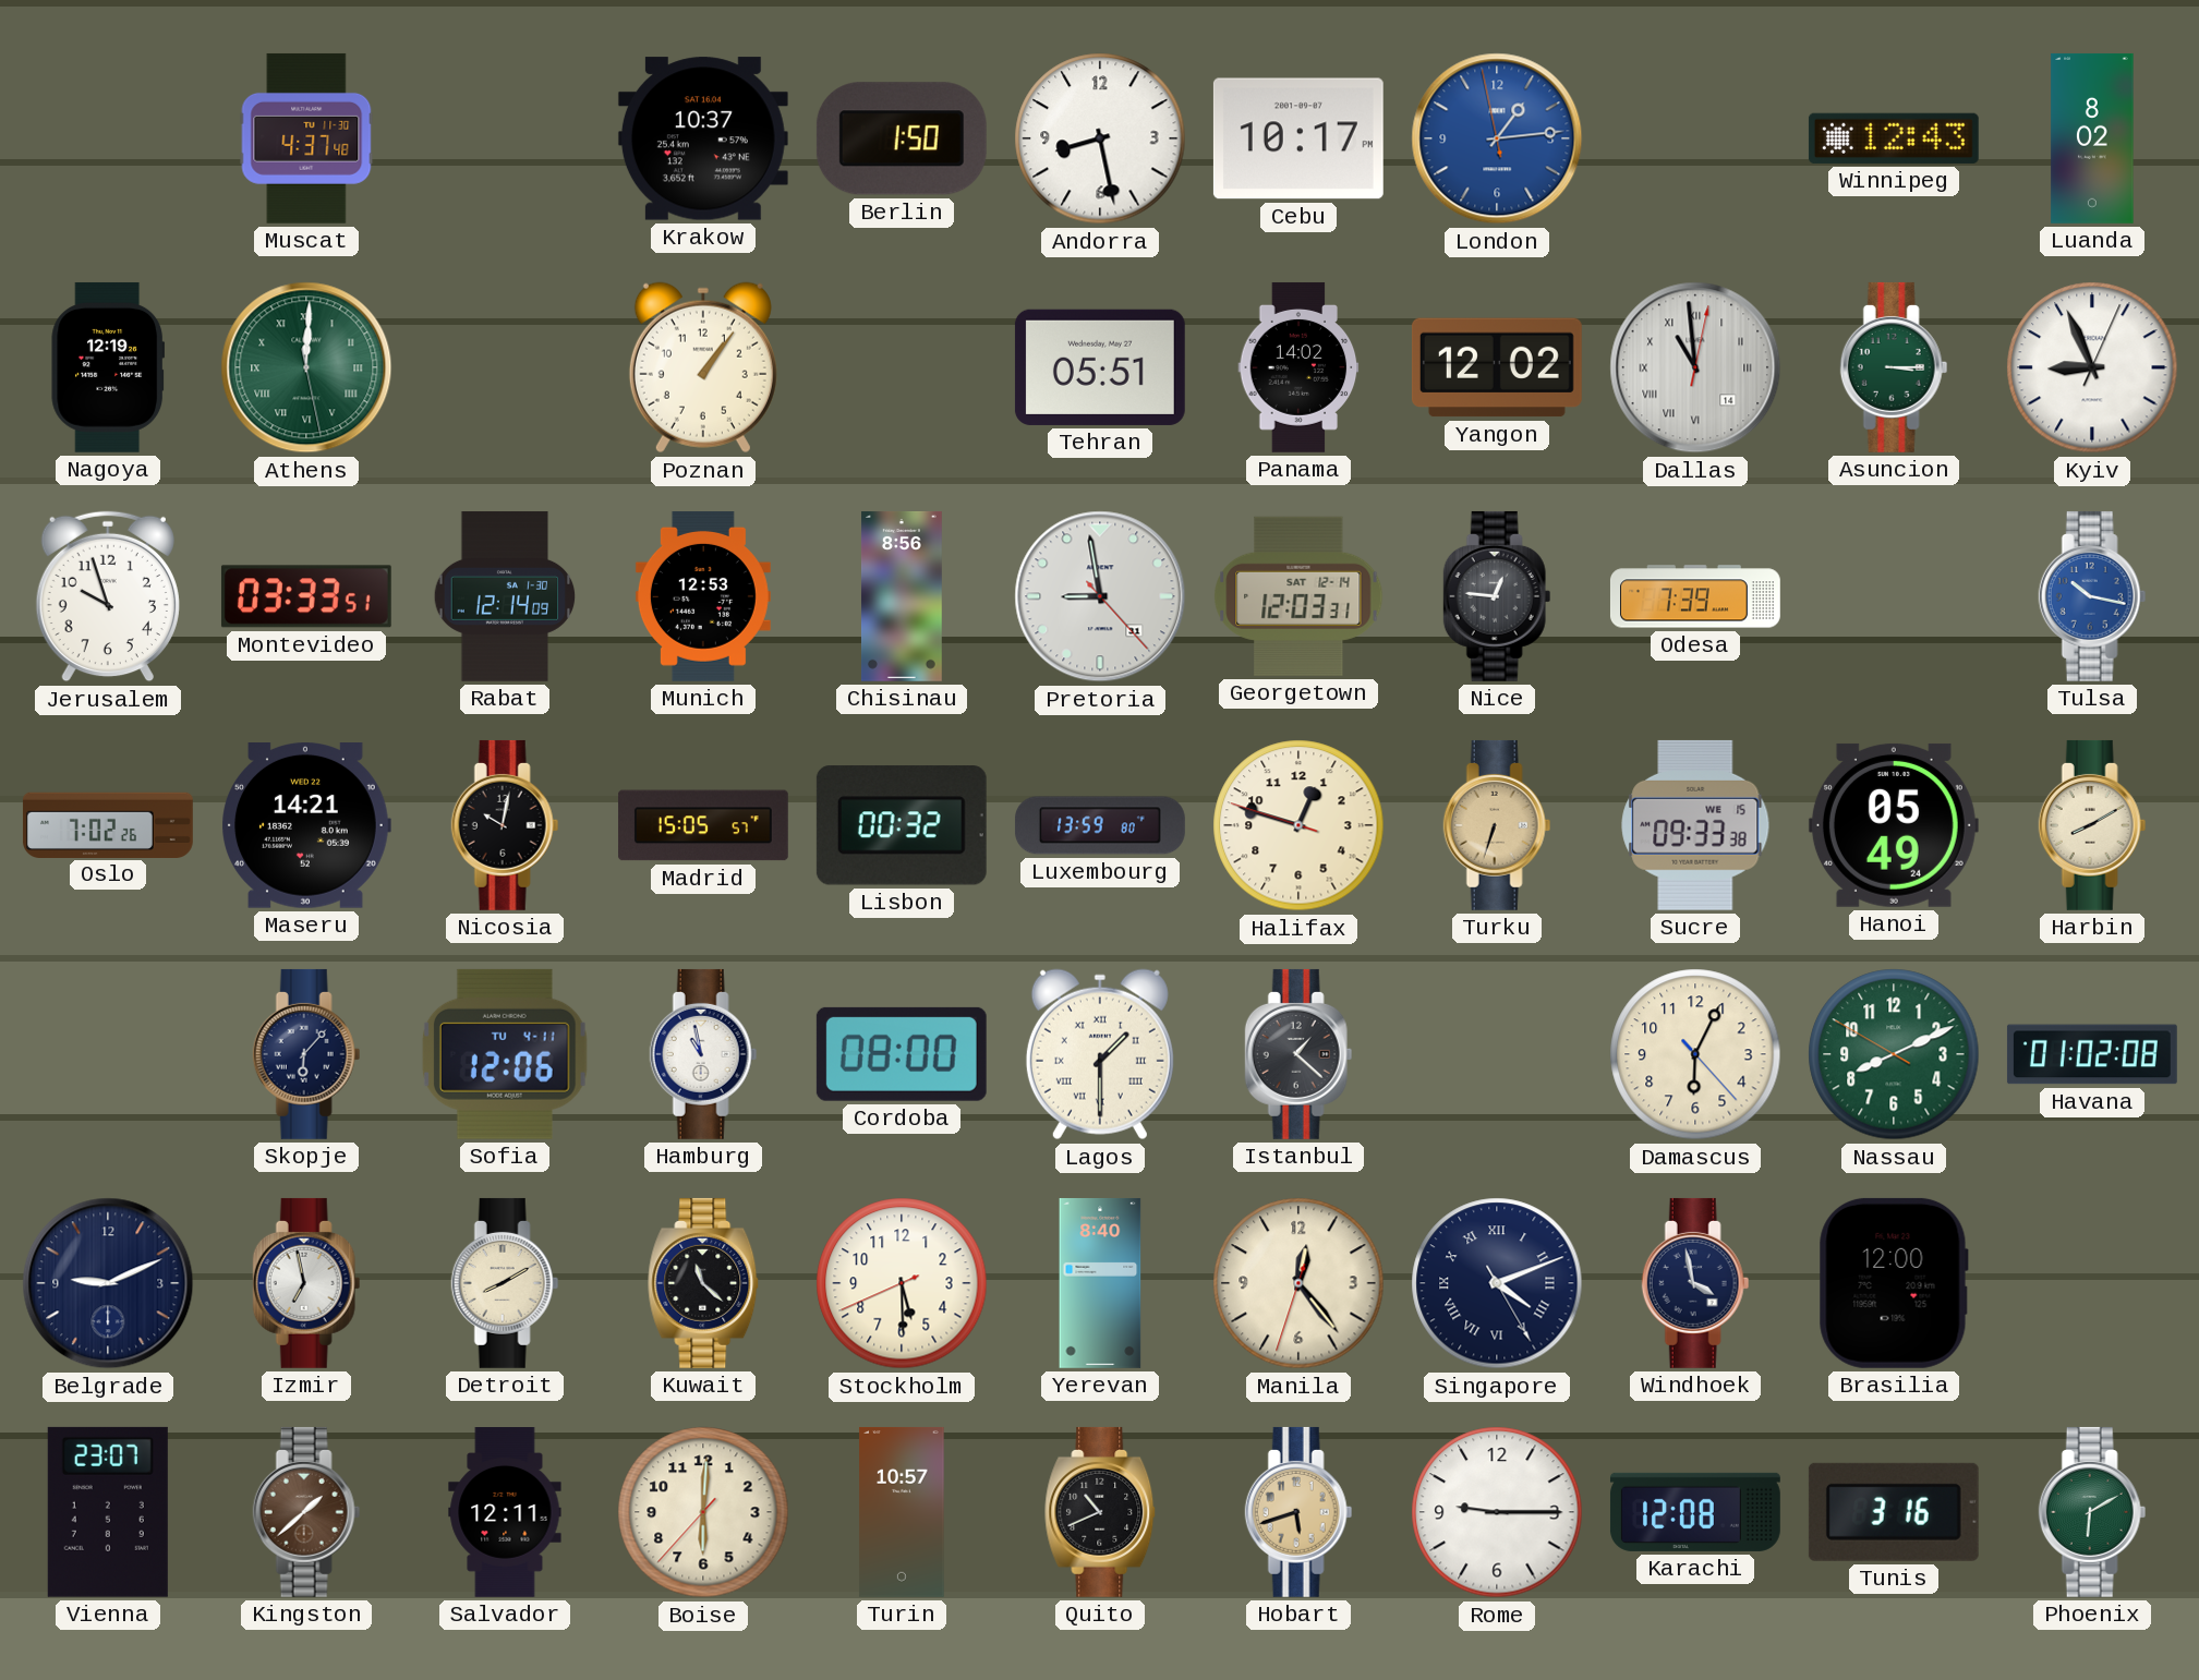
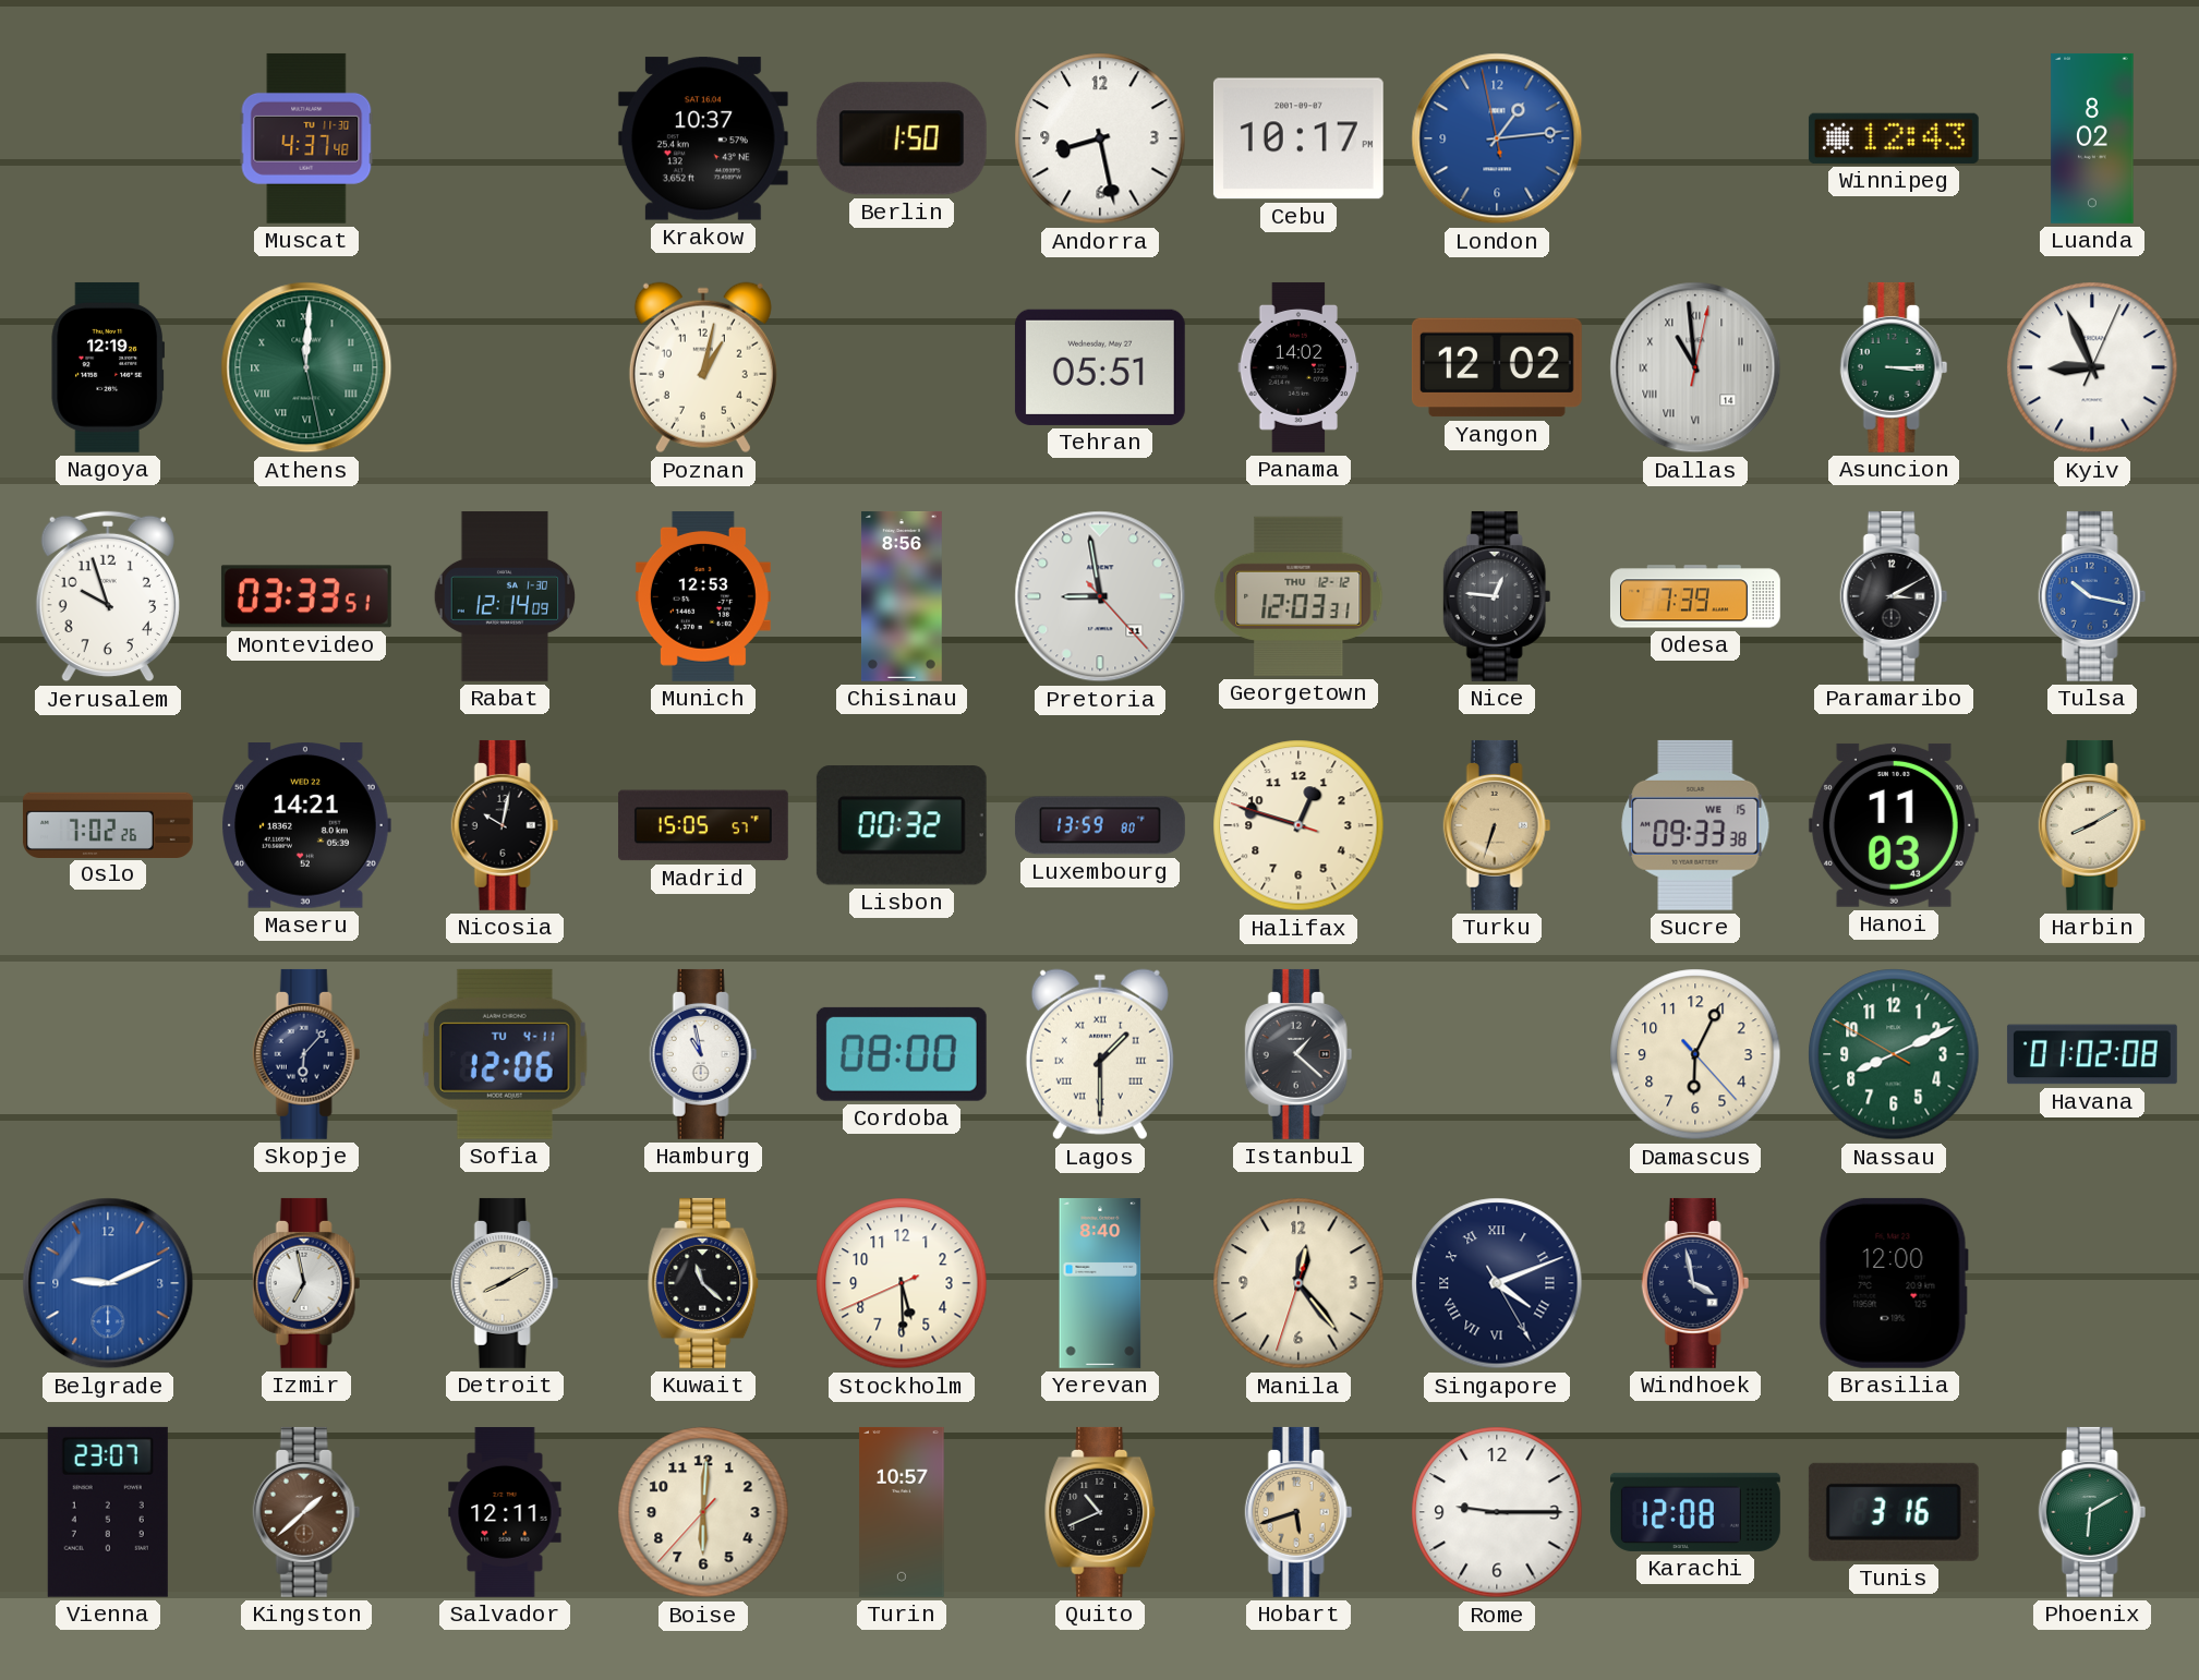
Poznan: 1:06 -> 1:02
Georgetown date: SAT 12-14 -> THU 12-12
Paramaribo: none -> 3:10
Hanoi: 05:49 -> 11:03
Belgrade dial: navy -> blue
